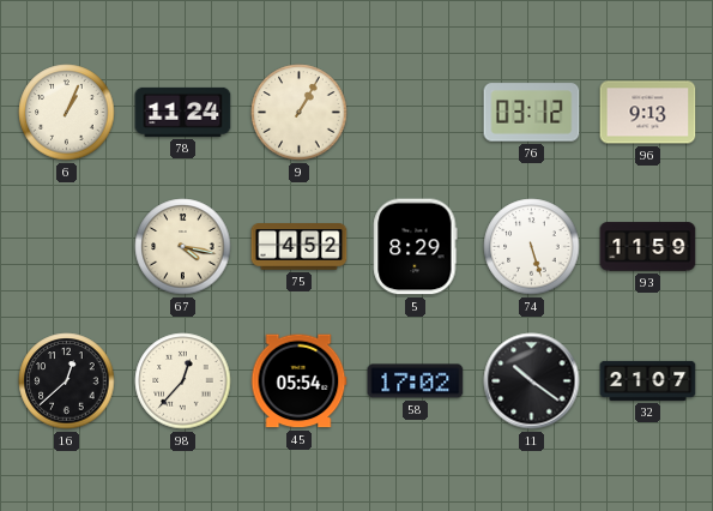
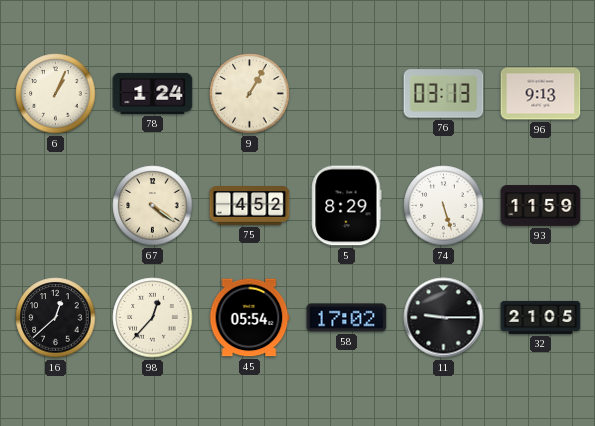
78: 11:24 -> 1:24
76: 03:12 -> 03:13
67: 4:17 -> 4:21
11: 10:21 -> 9:15
32: 21:07 -> 21:05
